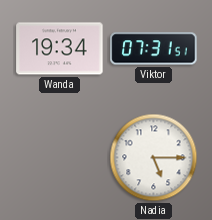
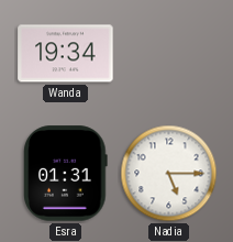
Viktor: 07:31 -> none
Esra: none -> 01:31
